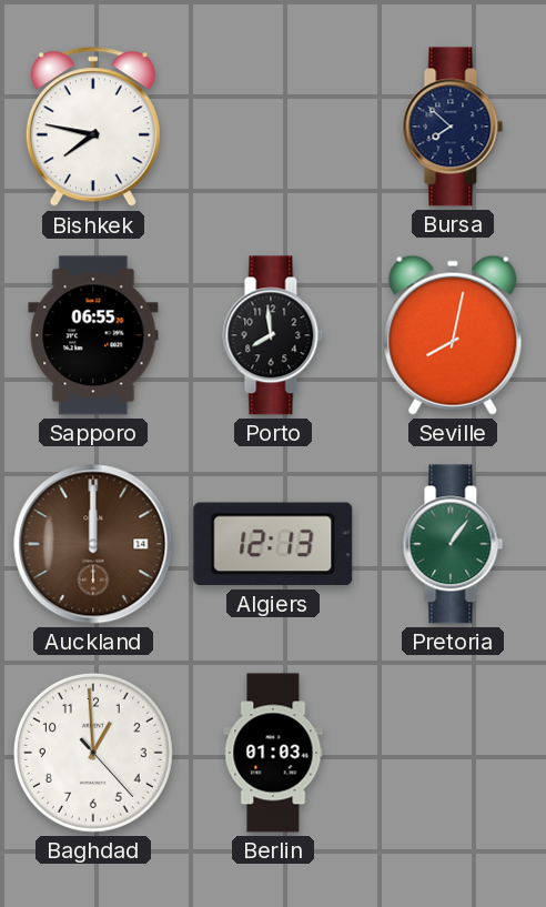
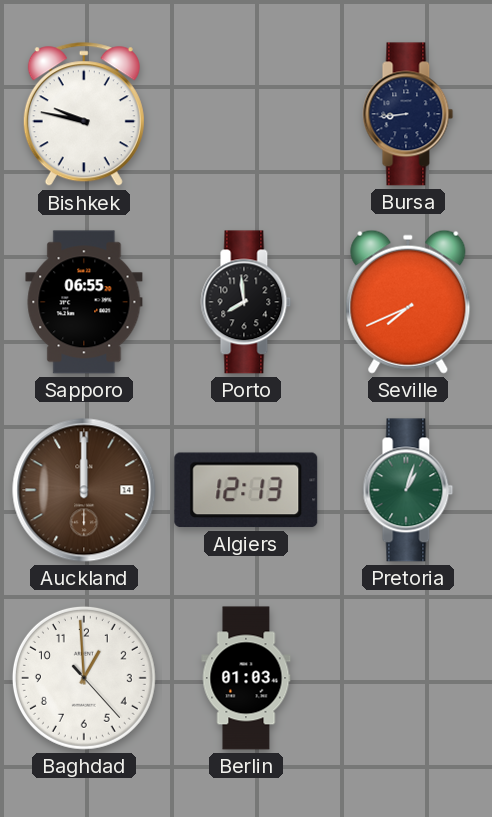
Bishkek: 7:47 -> 9:47
Bursa: 7:52 -> 8:44
Seville: 8:02 -> 7:41
Pretoria: 1:06 -> 1:03
